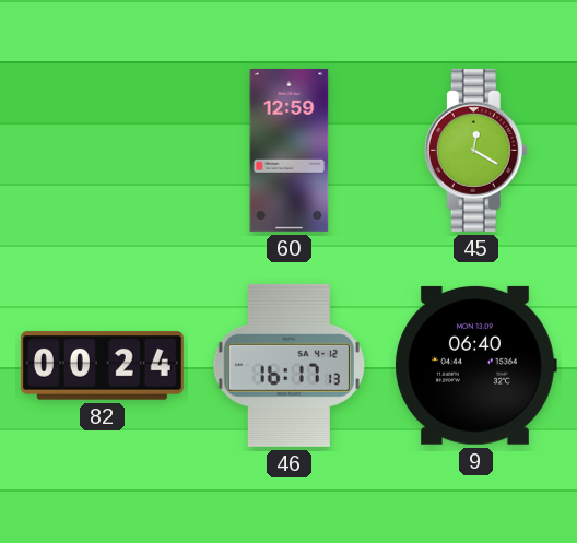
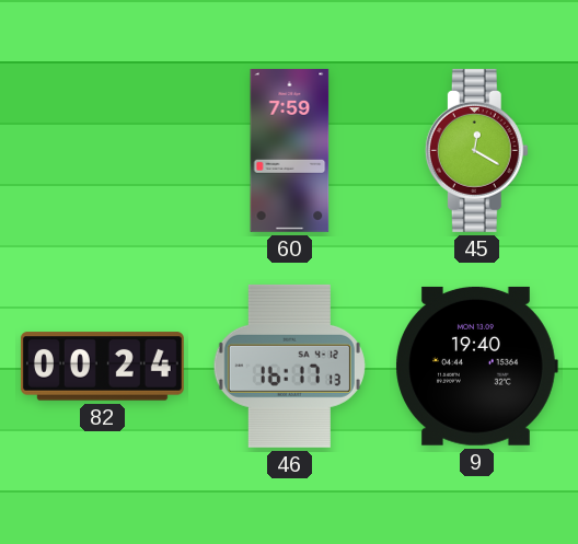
60: 12:59 -> 7:59
9: 06:40 -> 19:40
